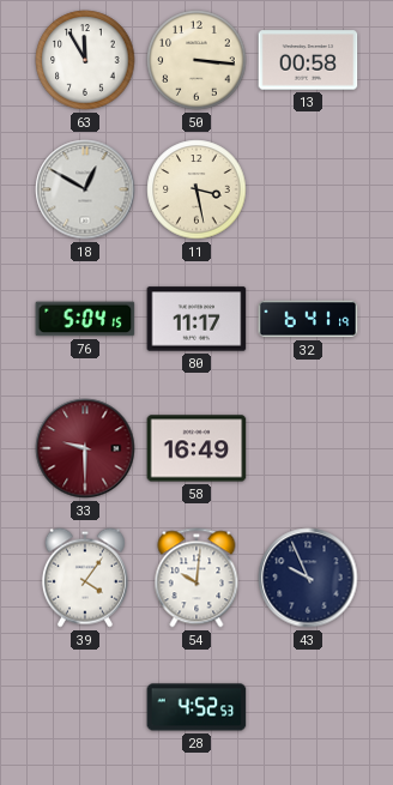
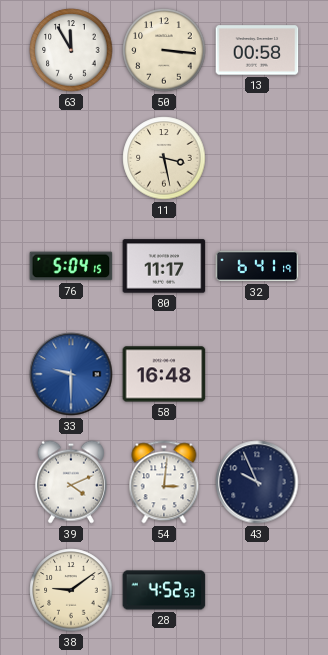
18: 12:50 -> none
33 dial: burgundy -> blue
58: 16:49 -> 16:48
39: 4:06 -> 4:11
54: 10:01 -> 3:01
38: none -> 9:09
